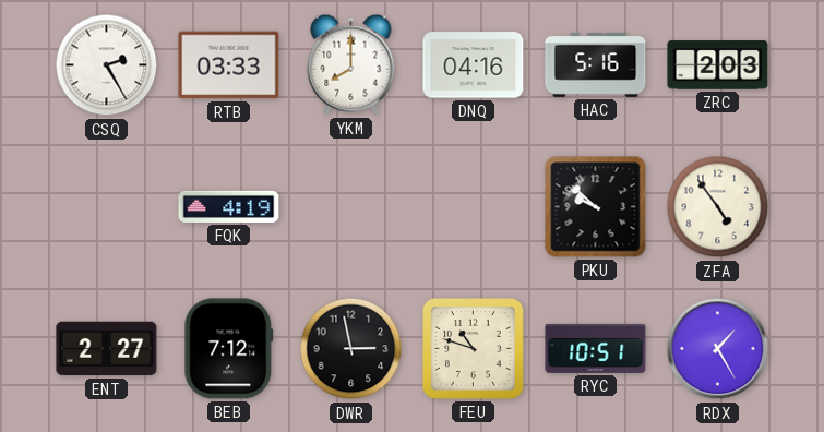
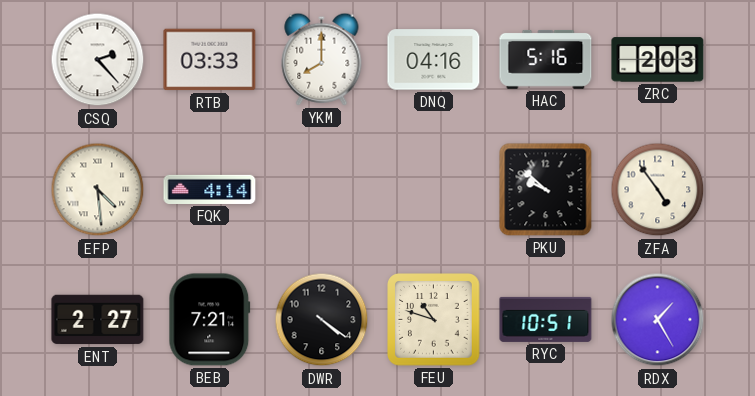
CSQ: 2:25 -> 2:23
EFP: none -> 4:29
FQK: 4:19 -> 4:14
BEB: 7:12 -> 7:21
DWR: 2:58 -> 4:21
